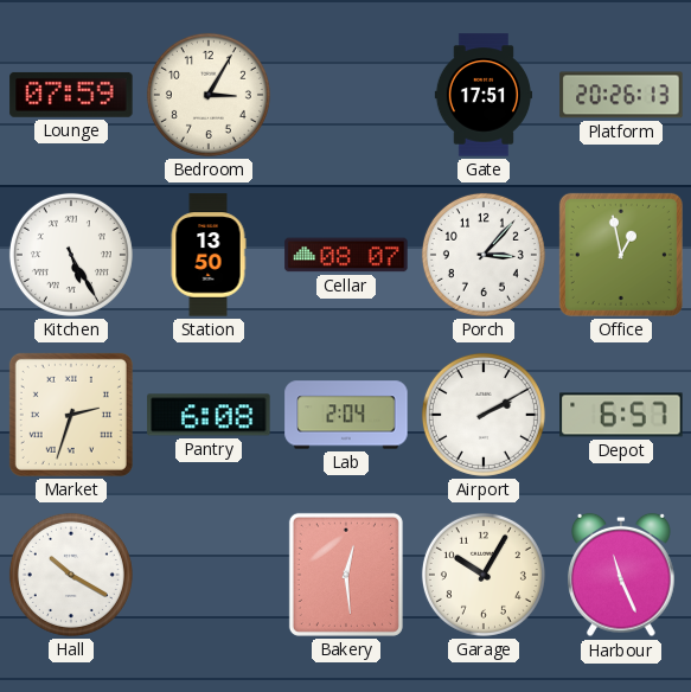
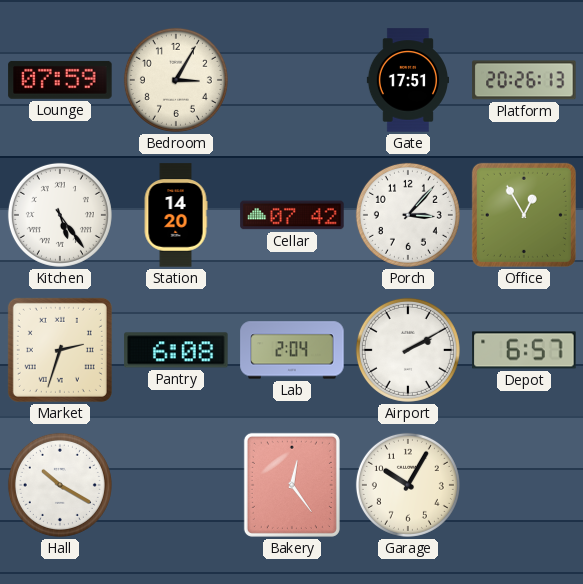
Kitchen: 5:25 -> 5:24
Station: 13:50 -> 14:20
Cellar: 08:07 -> 07:42
Office: 12:58 -> 12:55
Bakery: 12:29 -> 12:24
Harbour: 11:26 -> none
